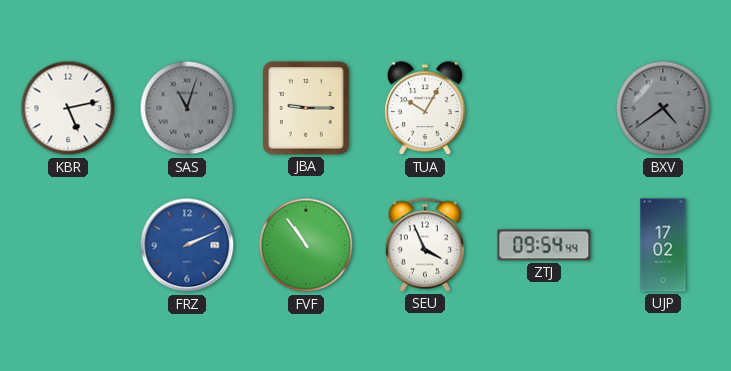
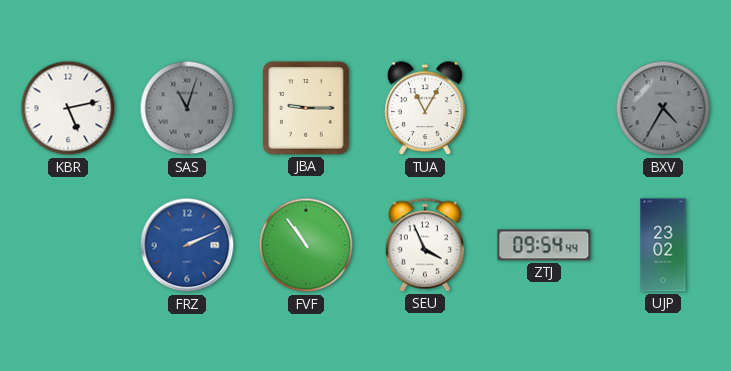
TUA: 10:05 -> 11:05
BXV: 4:39 -> 4:35
UJP: 17:02 -> 23:02
